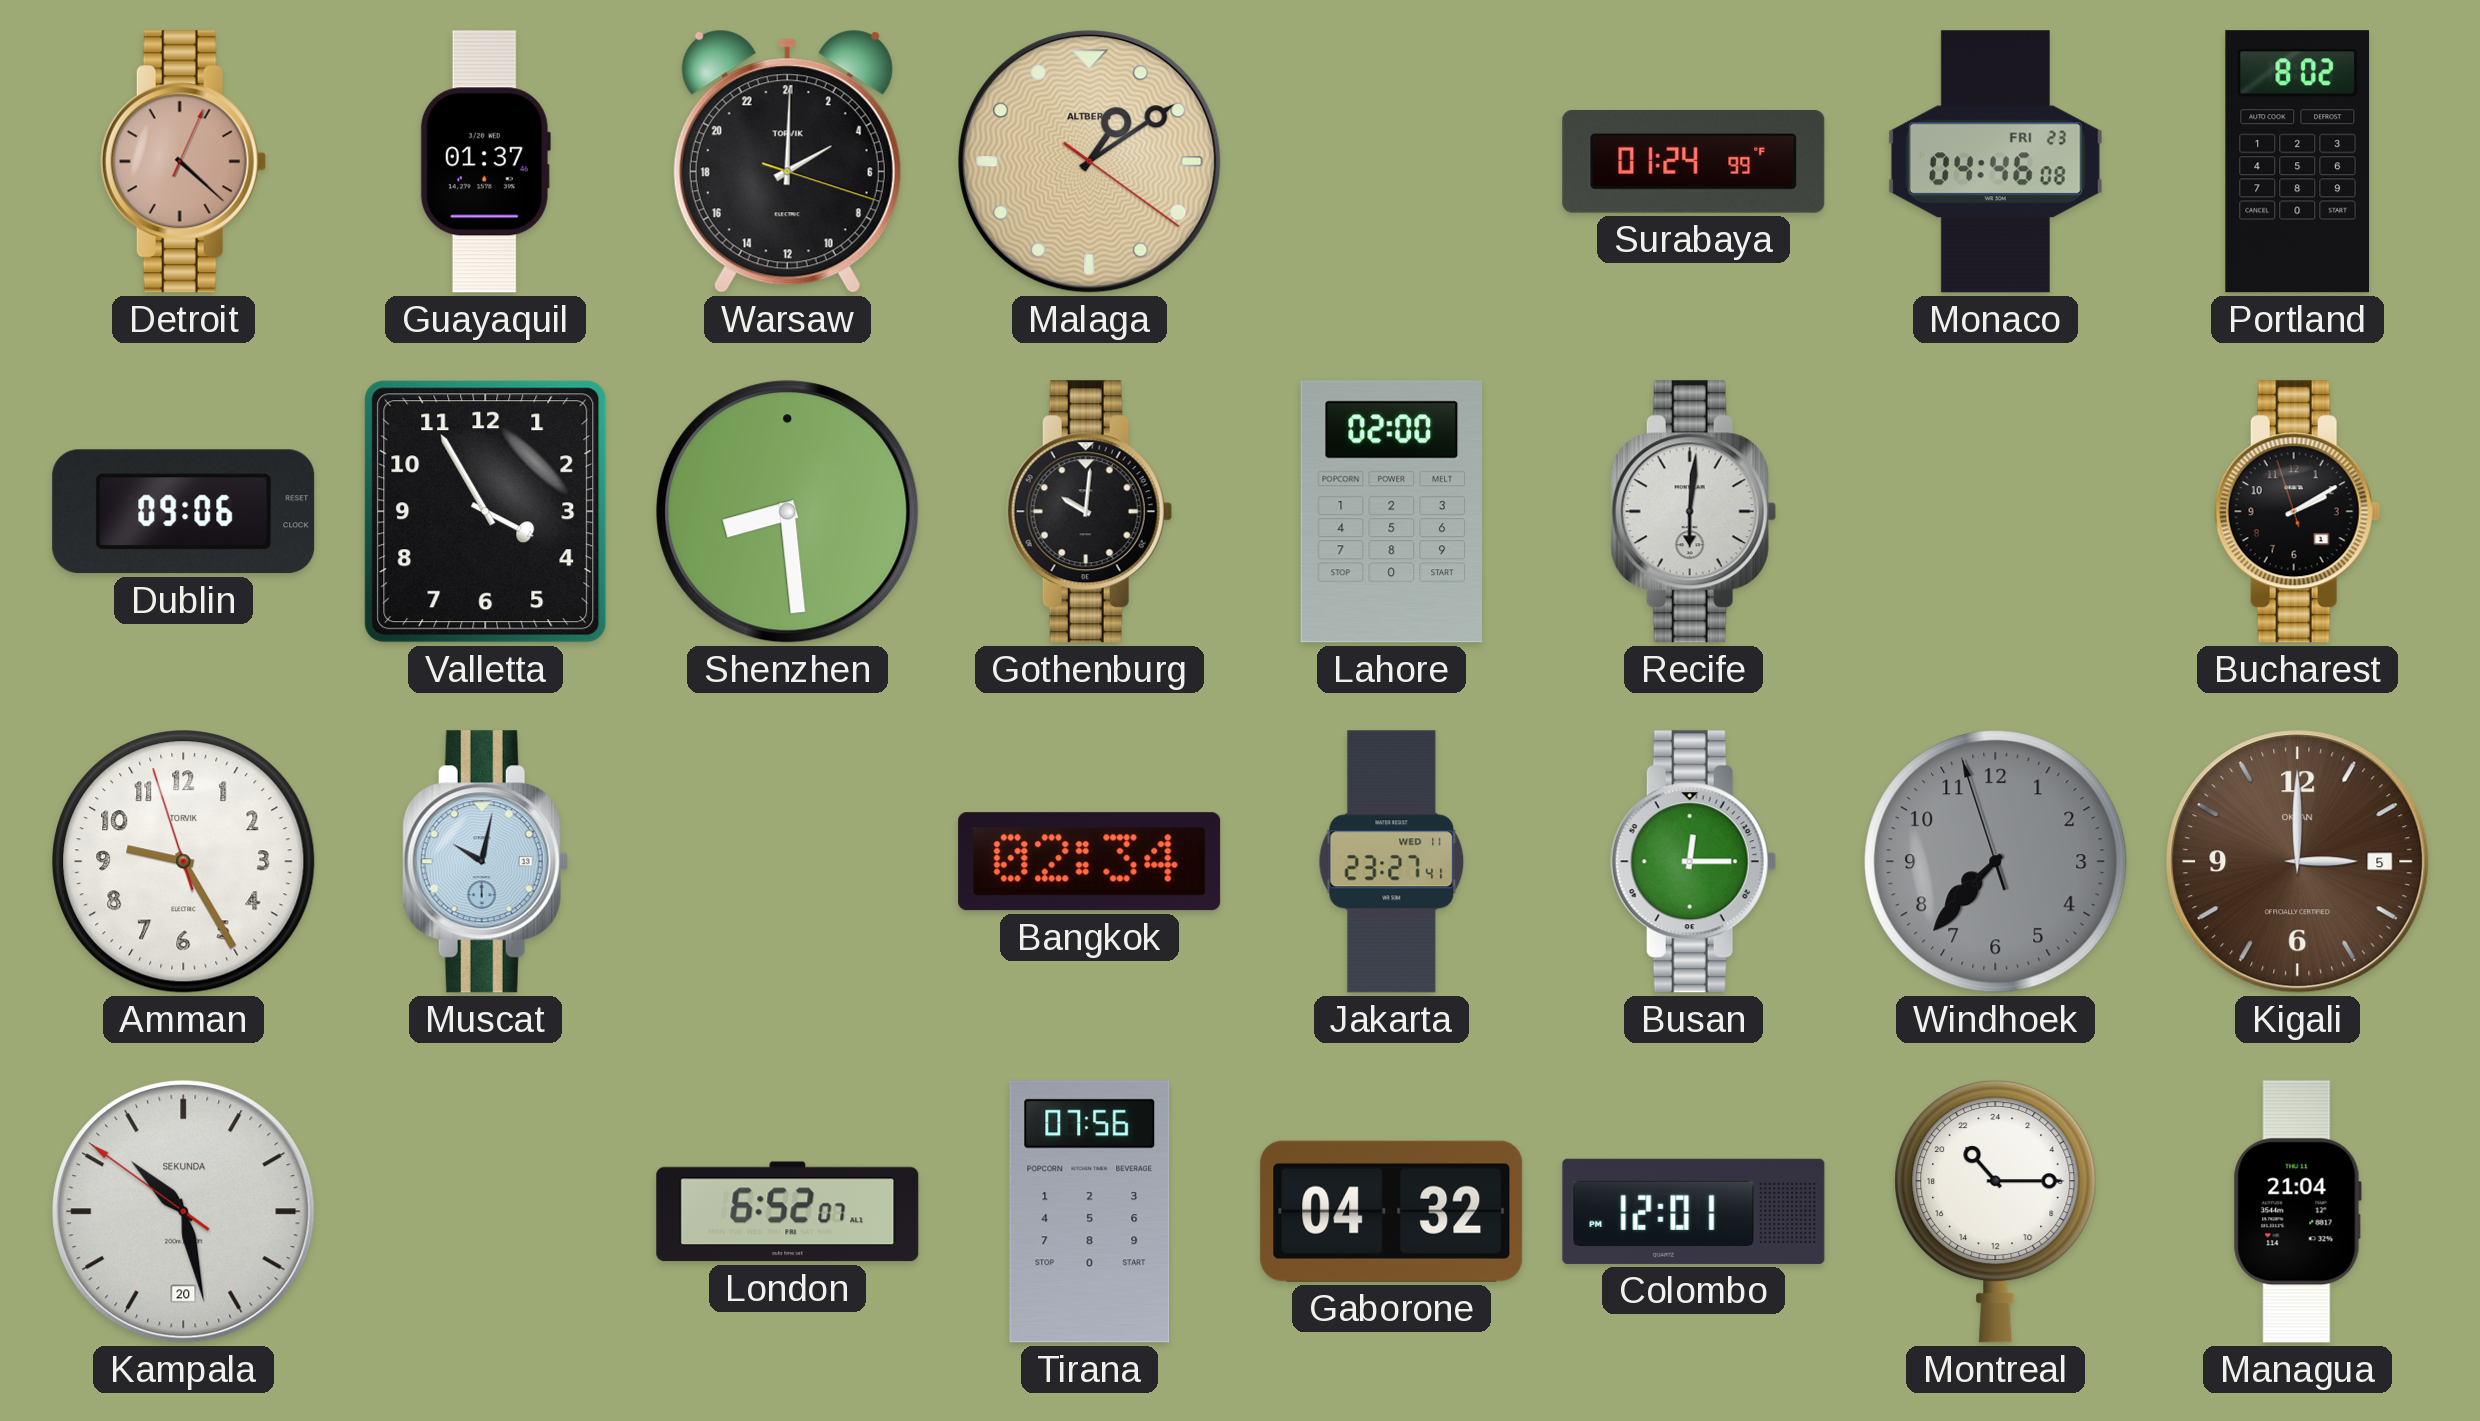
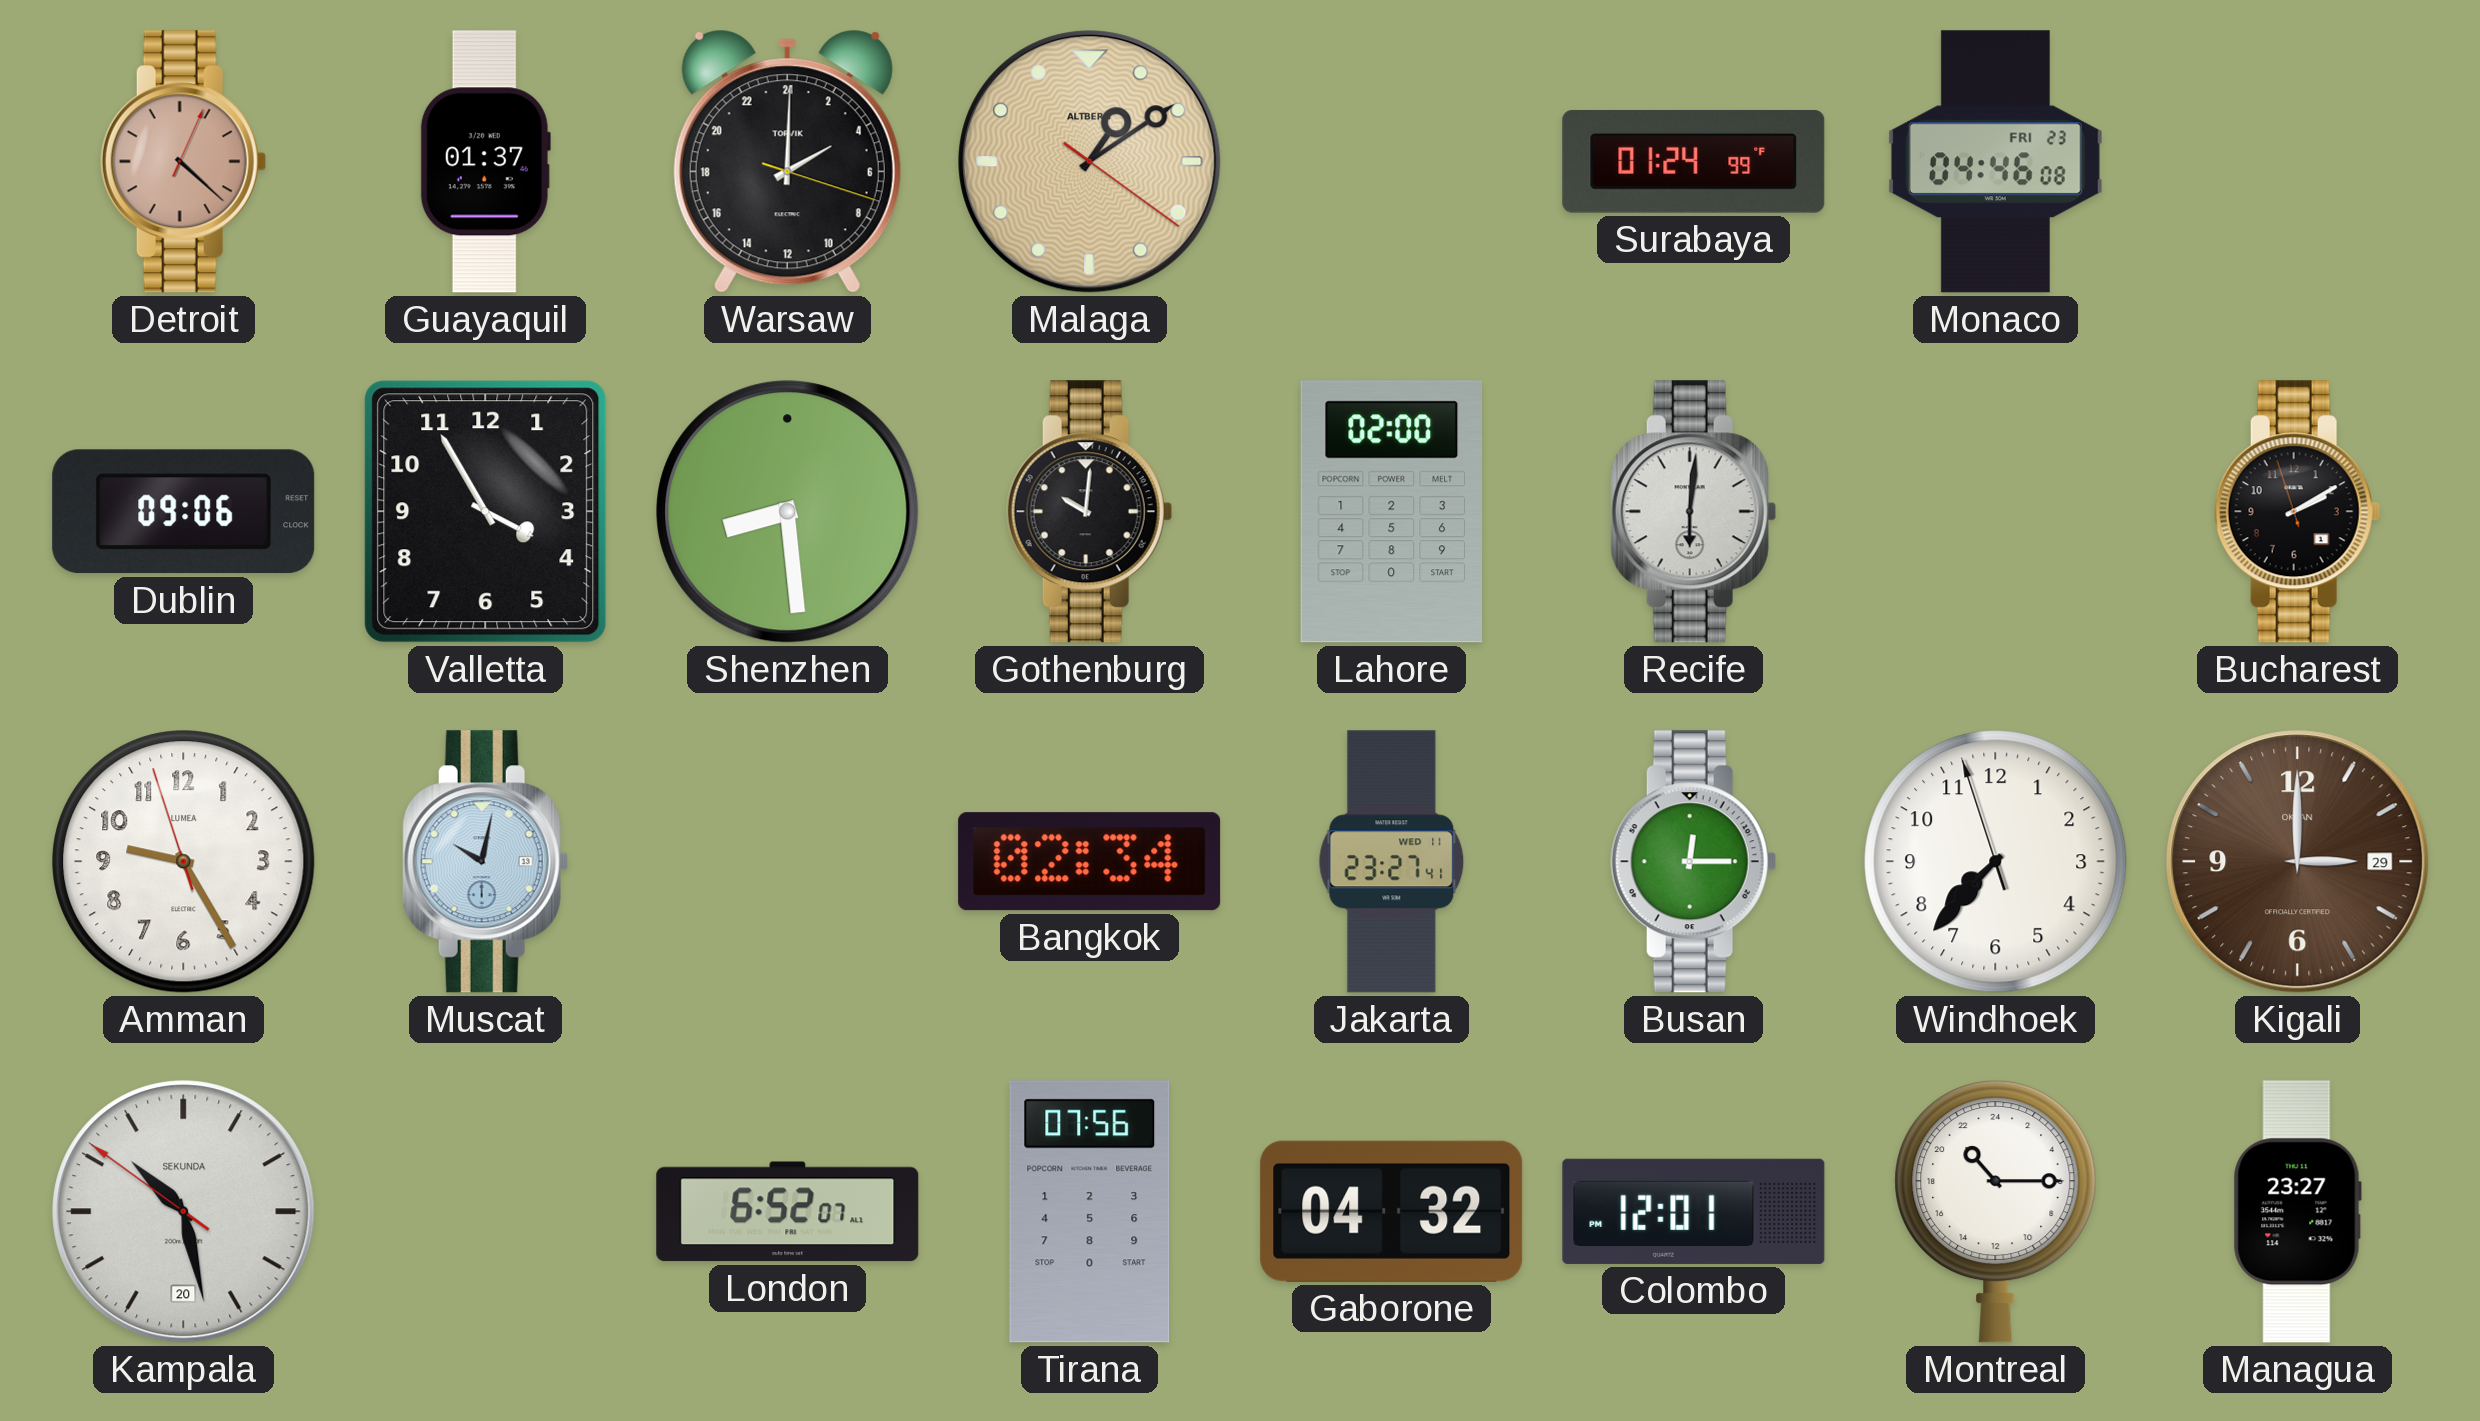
Portland: 8:02 -> none
Amman brand: TORVIK -> LUMEA
Windhoek dial: grey -> white
Kigali date: 5 -> 29
Managua: 21:04 -> 23:27
